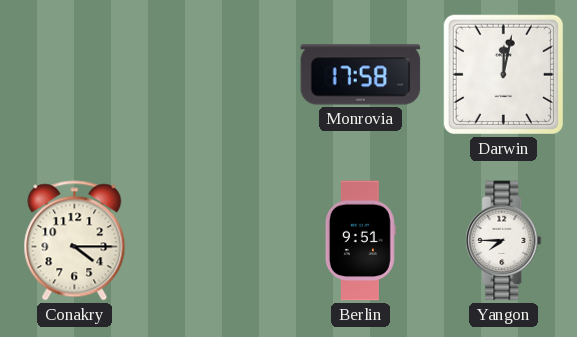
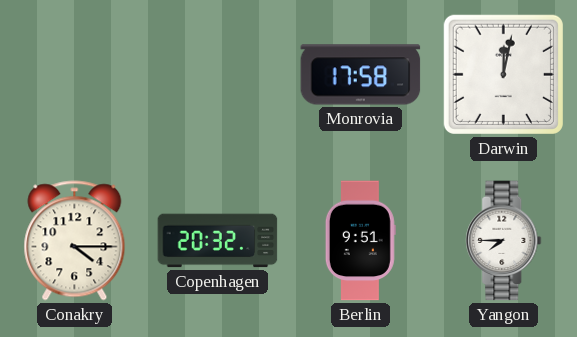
Copenhagen: none -> 20:32
